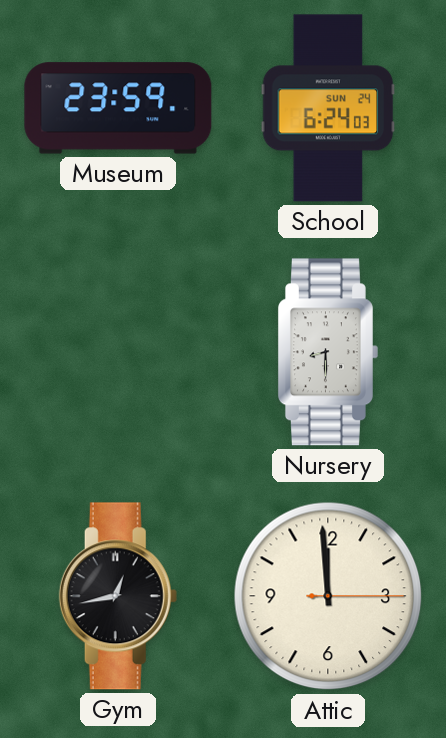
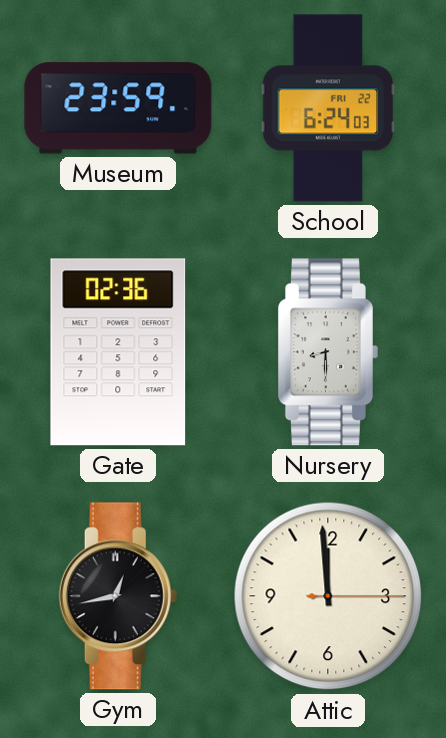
School date: SUN 24 -> FRI 22
Gate: none -> 02:36
